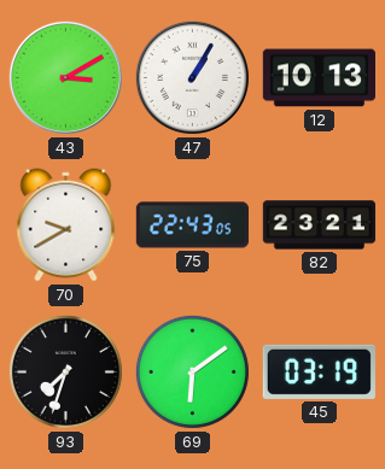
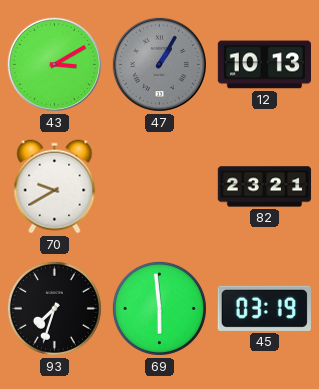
47 dial: white -> grey
75: 22:43 -> none
69: 6:09 -> 5:59
